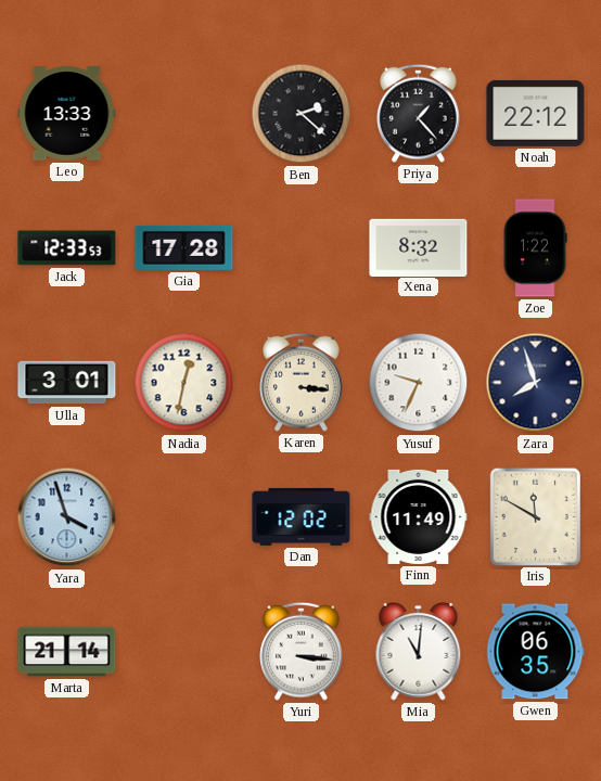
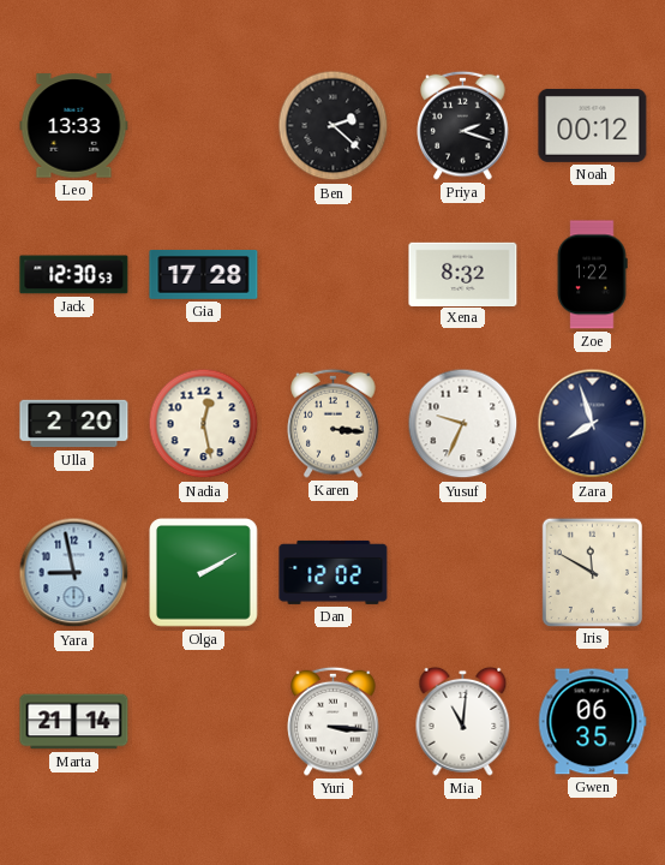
Priya: 1:23 -> 2:18
Noah: 22:12 -> 00:12
Jack: 12:33 -> 12:30
Ulla: 3:01 -> 2:20
Nadia: 12:32 -> 12:28
Yara: 3:57 -> 8:58
Olga: none -> 2:10
Finn: 11:49 -> none
